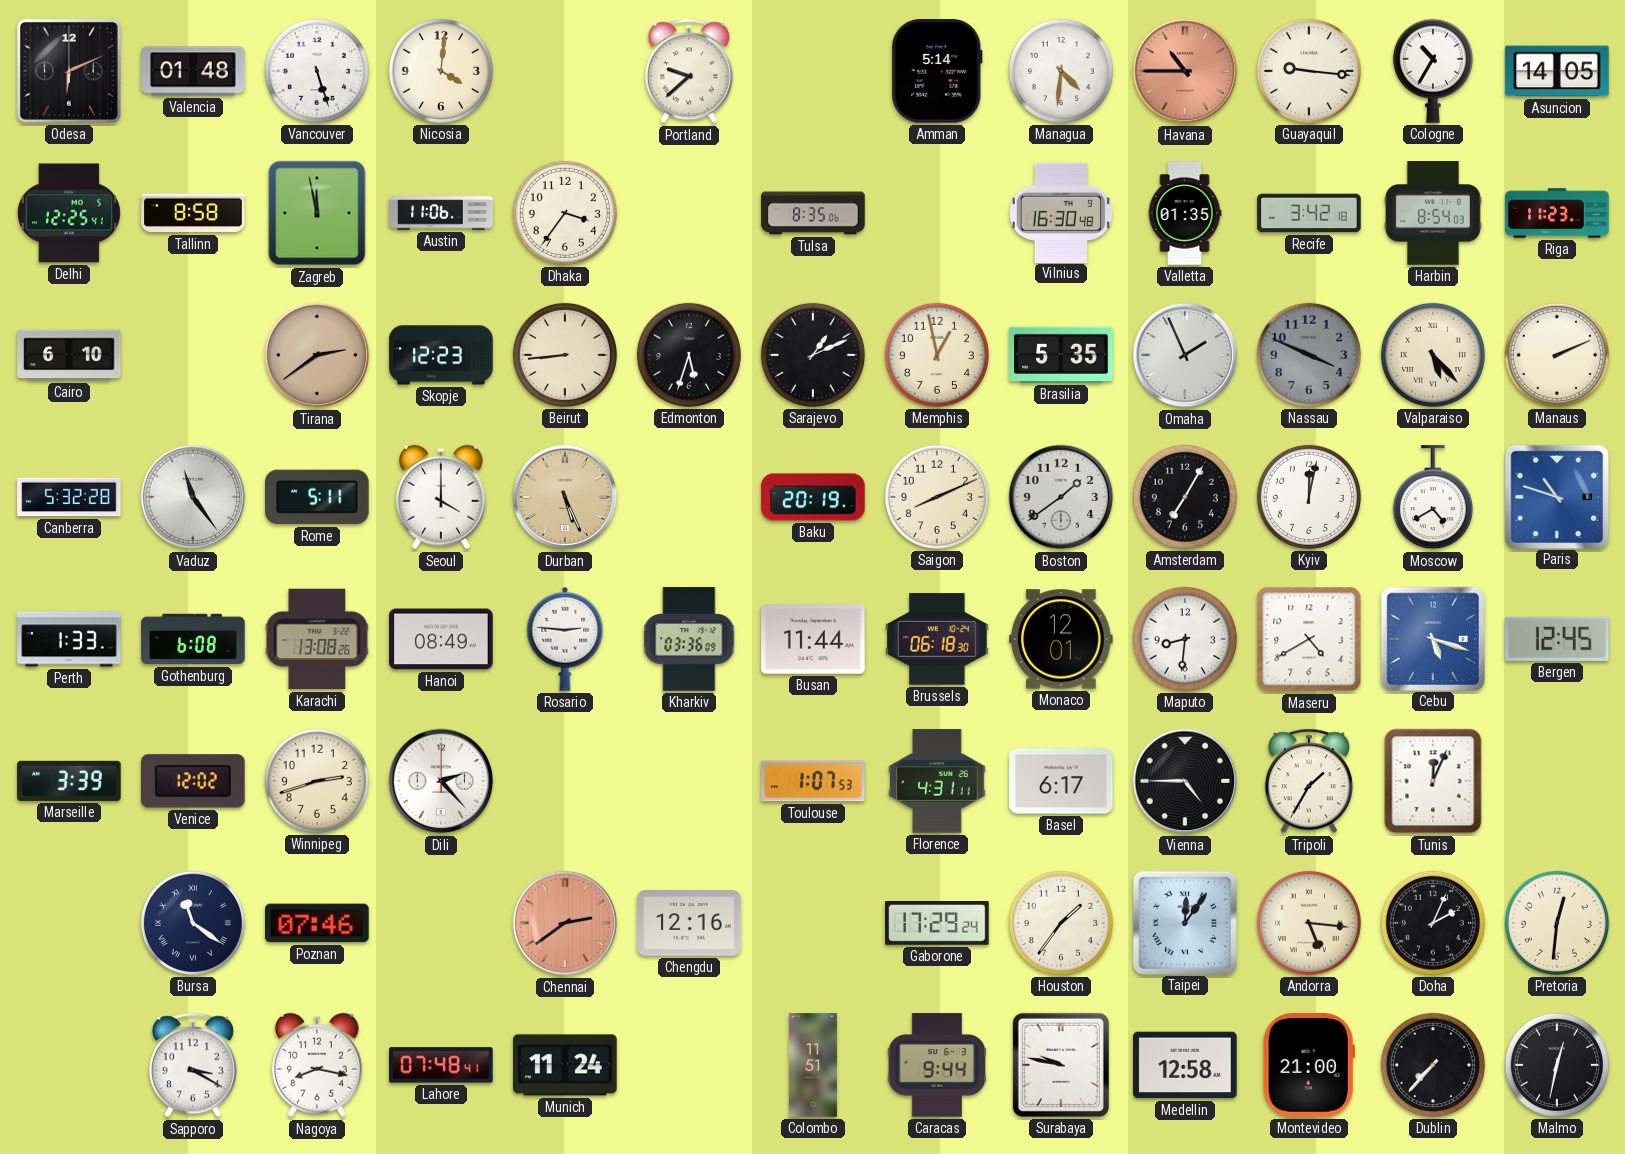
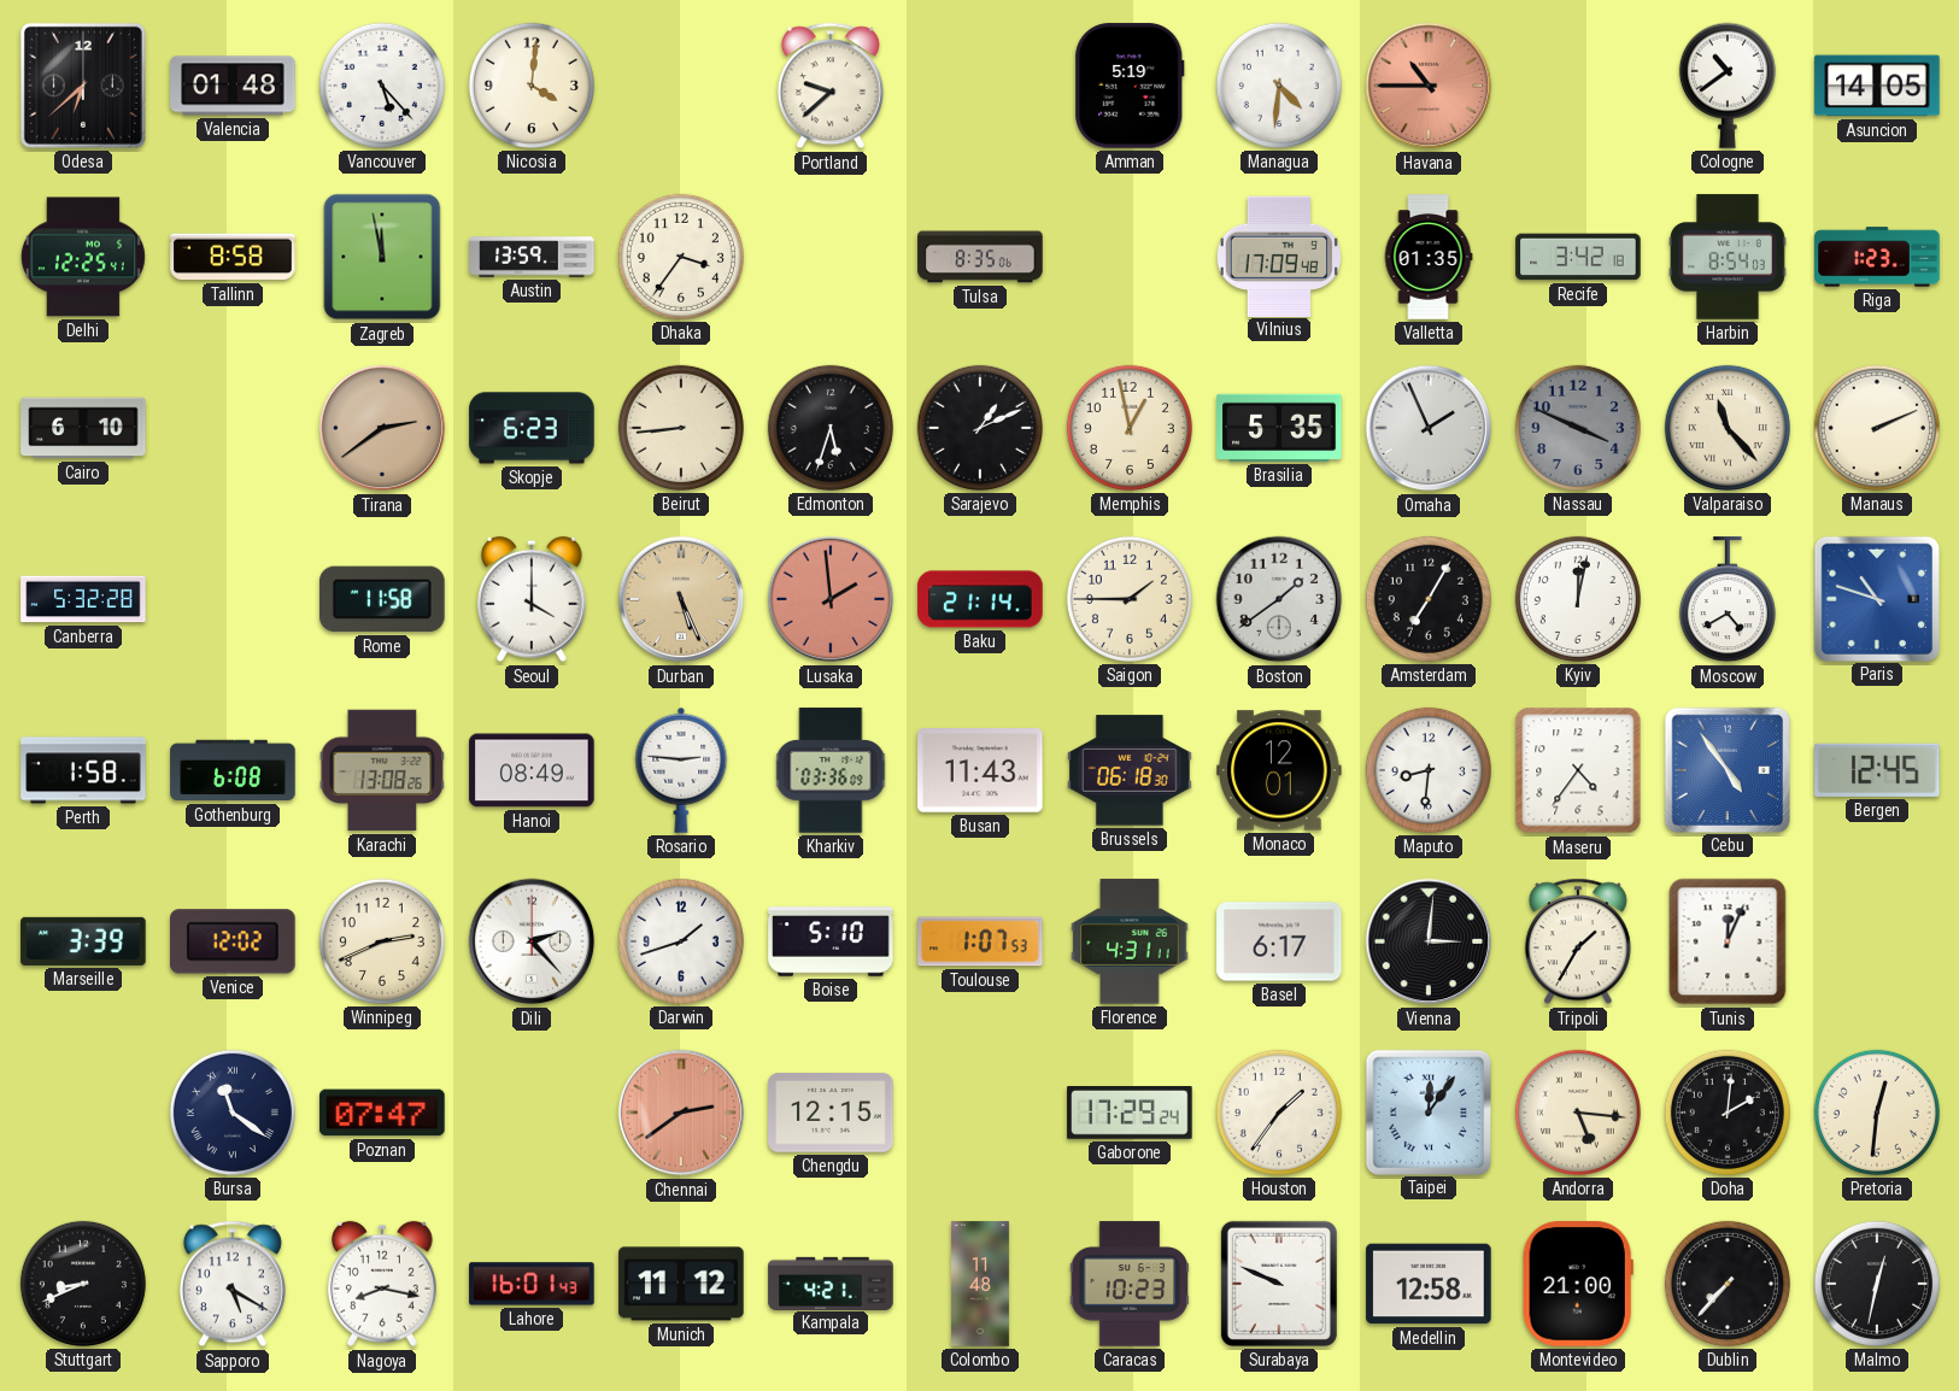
Odesa: 6:11 -> 6:38
Vancouver: 5:27 -> 5:23
Amman: 5:14 -> 5:19
Guayaquil: 9:16 -> none
Cologne: 10:35 -> 10:39
Austin: 11:06 -> 13:59
Vilnius: 16:30 -> 17:09
Riga: 11:23 -> 1:23
Skopje: 12:23 -> 6:23
Valparaiso: 5:23 -> 11:23
Vaduz: 11:24 -> none
Rome: 5:11 -> 11:58
Lusaka: none -> 1:59
Baku: 20:19 -> 21:14
Saigon: 8:11 -> 1:45
Perth: 1:33 -> 1:58
Busan: 11:44 -> 11:43
Maseru: 4:40 -> 4:36
Cebu: 5:18 -> 4:54
Winnipeg: 2:42 -> 2:41
Darwin: none -> 1:42
Boise: none -> 5:10
Vienna: 4:45 -> 3:01
Poznan: 07:46 -> 07:47
Chengdu: 12:16 -> 12:15
Doha: 2:04 -> 2:01
Stuttgart: none -> 8:41
Sapporo: 3:20 -> 5:20
Lahore: 07:48 -> 16:01
Munich: 11:24 -> 11:12
Kampala: none -> 4:21
Colombo: 11:51 -> 11:48
Caracas: 9:44 -> 10:23
Surabaya: 9:47 -> 9:49
